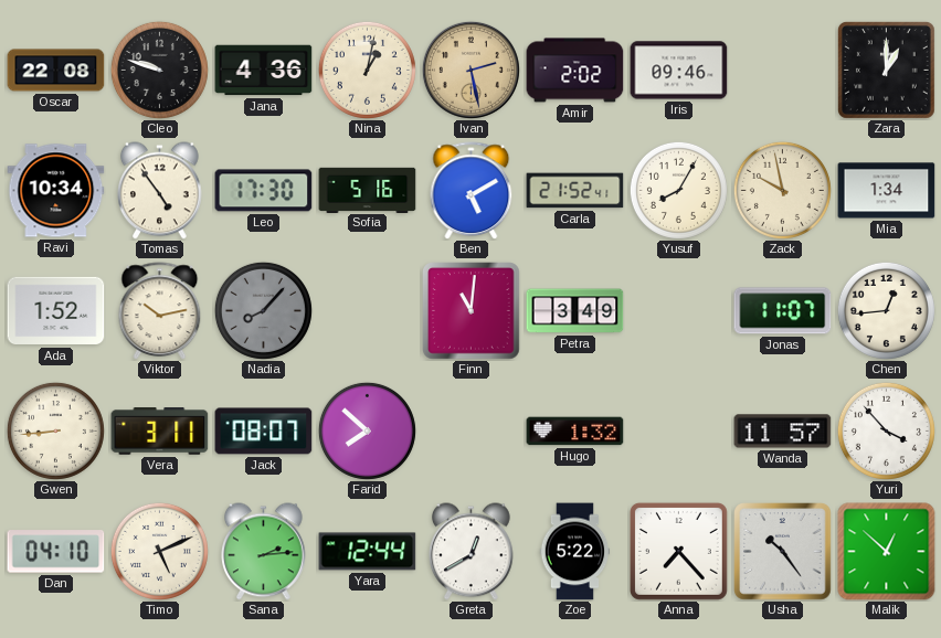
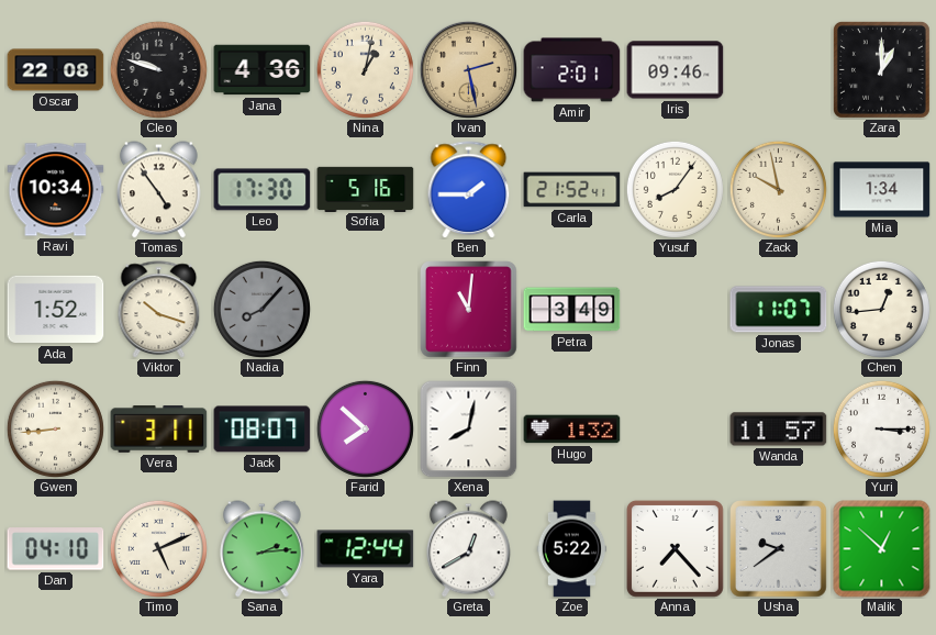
Amir: 2:02 -> 2:01
Ben: 5:10 -> 1:45
Yusuf: 8:05 -> 8:06
Viktor: 10:13 -> 10:18
Xena: none -> 8:02
Yuri: 3:53 -> 3:15
Usha: 10:24 -> 9:39
